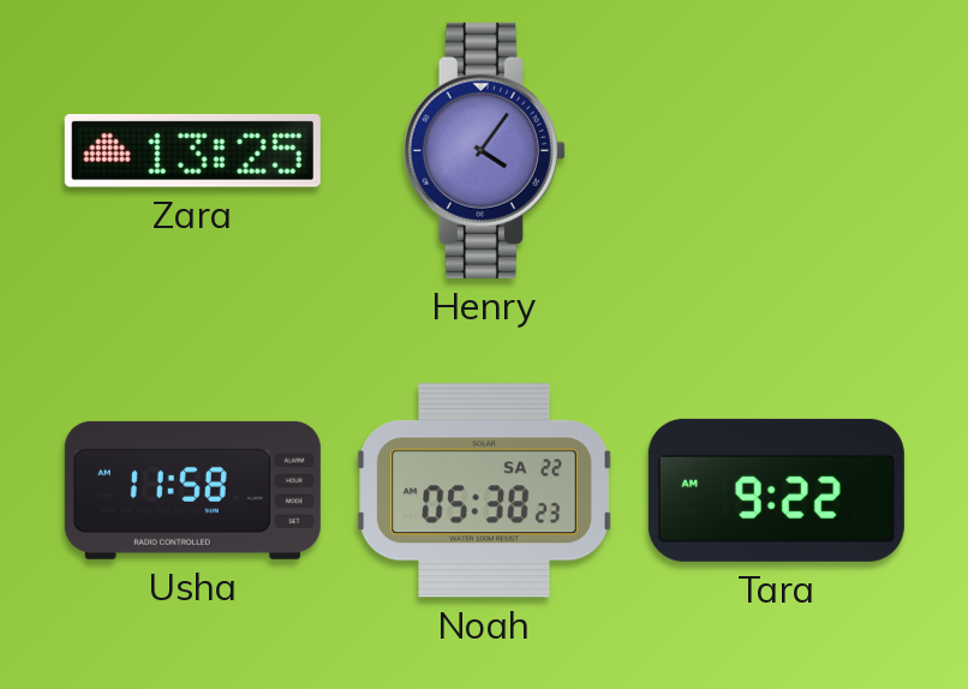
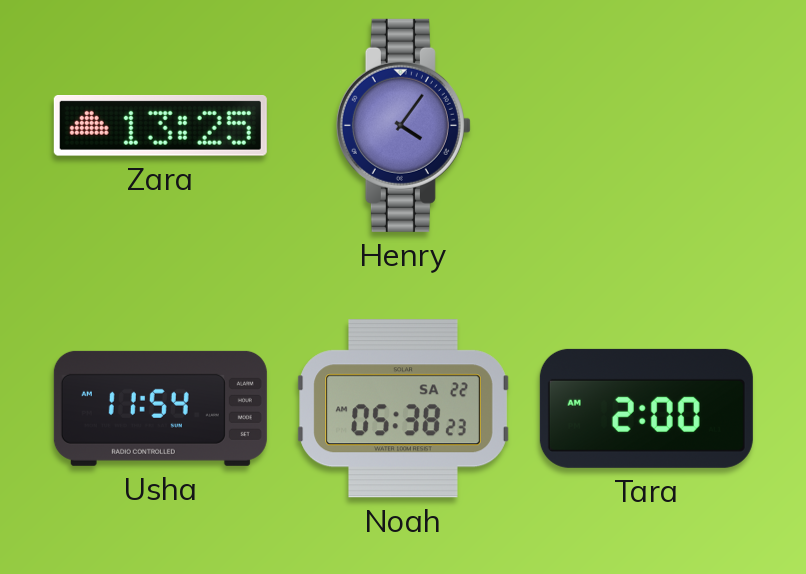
Usha: 11:58 -> 11:54
Tara: 9:22 -> 2:00
